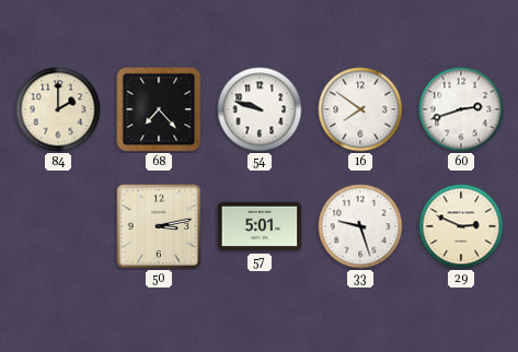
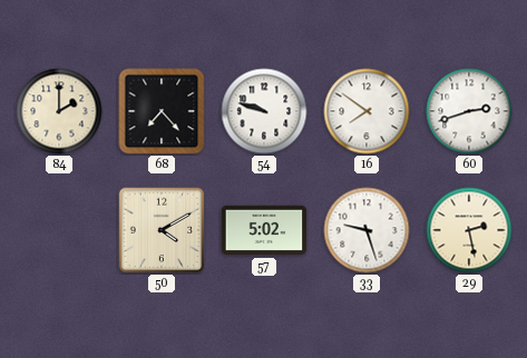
50: 3:13 -> 4:10
57: 5:01 -> 5:02
29: 2:49 -> 2:28
